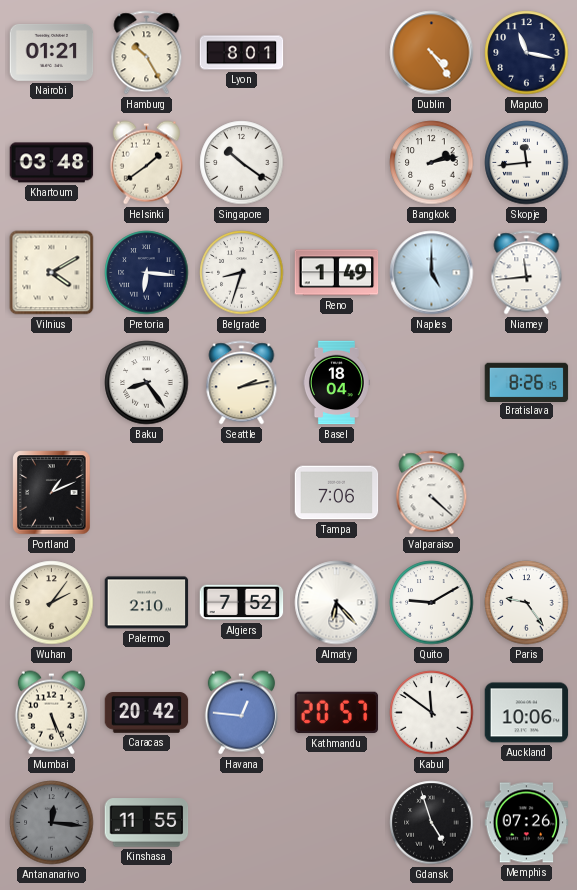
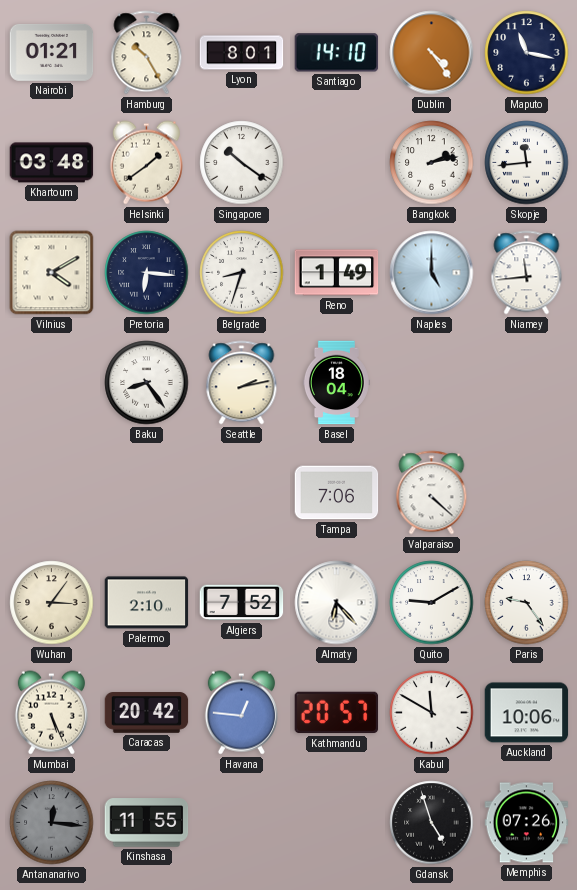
Santiago: none -> 14:10
Bratislava: 8:26 -> none
Portland: 1:11 -> none
Wuhan: 2:06 -> 3:06
Kabul: 11:51 -> 11:50
